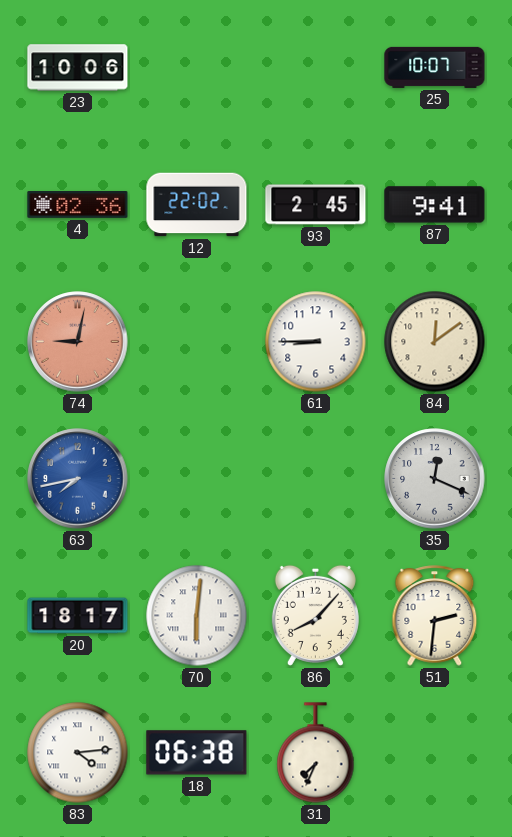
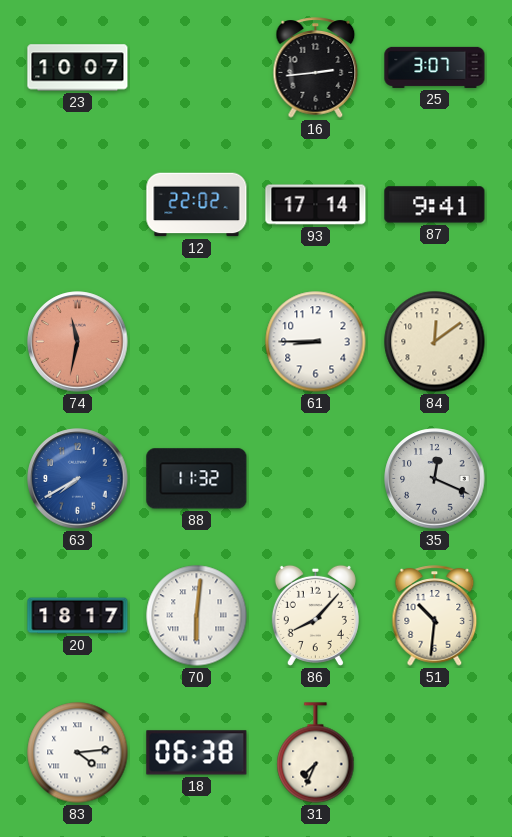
23: 10:06 -> 10:07
16: none -> 2:44
25: 10:07 -> 3:07
4: 02:36 -> none
93: 2:45 -> 17:14
74: 9:02 -> 11:32
63: 7:43 -> 7:40
88: none -> 11:32
51: 2:31 -> 10:31
